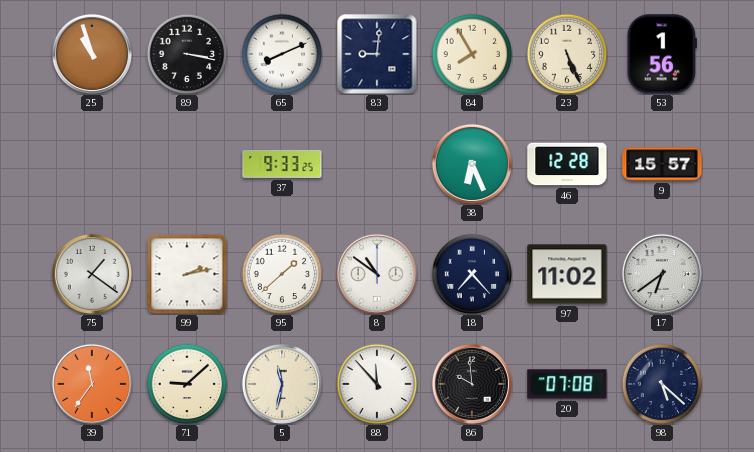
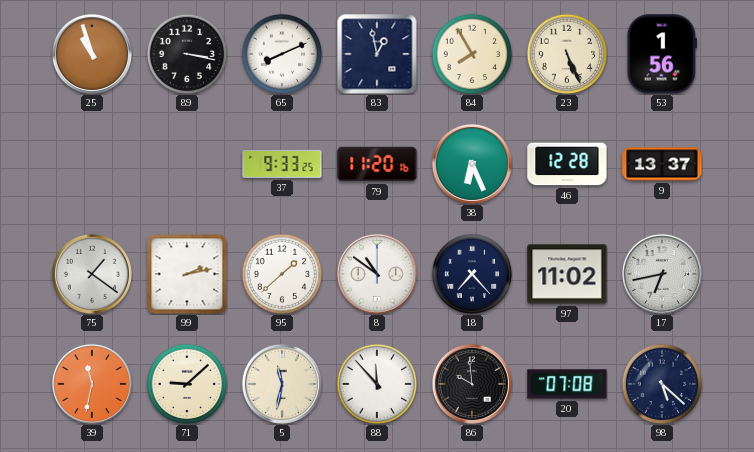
83: 9:01 -> 12:58
79: none -> 11:20
9: 15:57 -> 13:37
17: 6:39 -> 6:43
39: 11:36 -> 11:32
